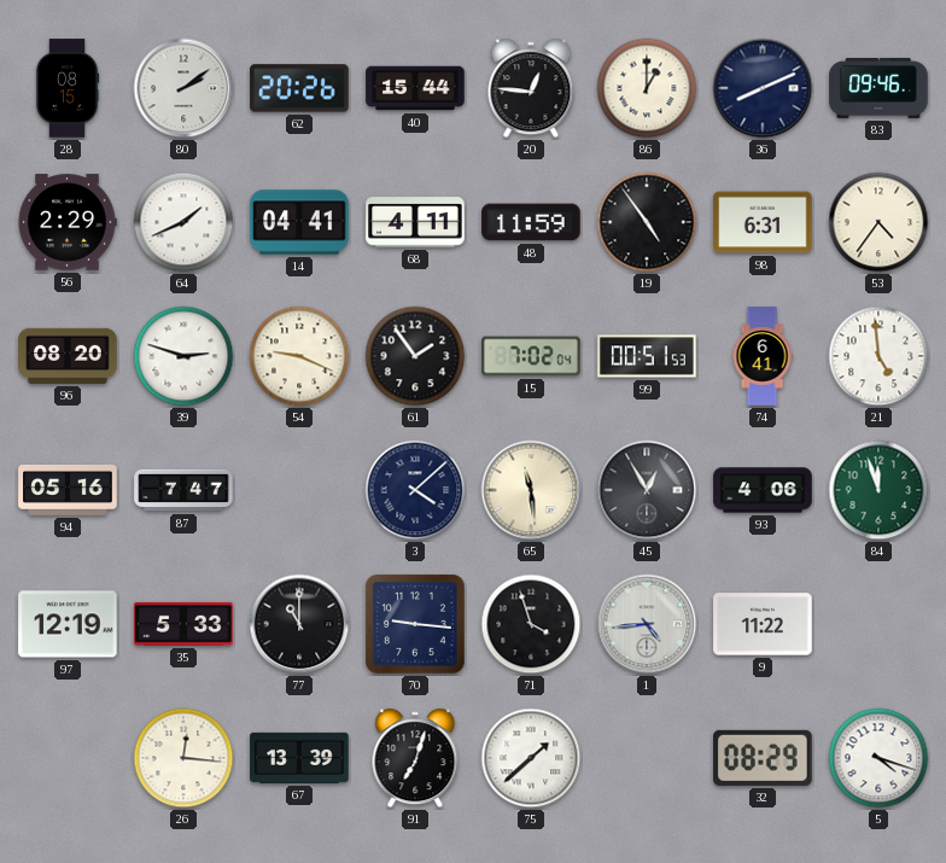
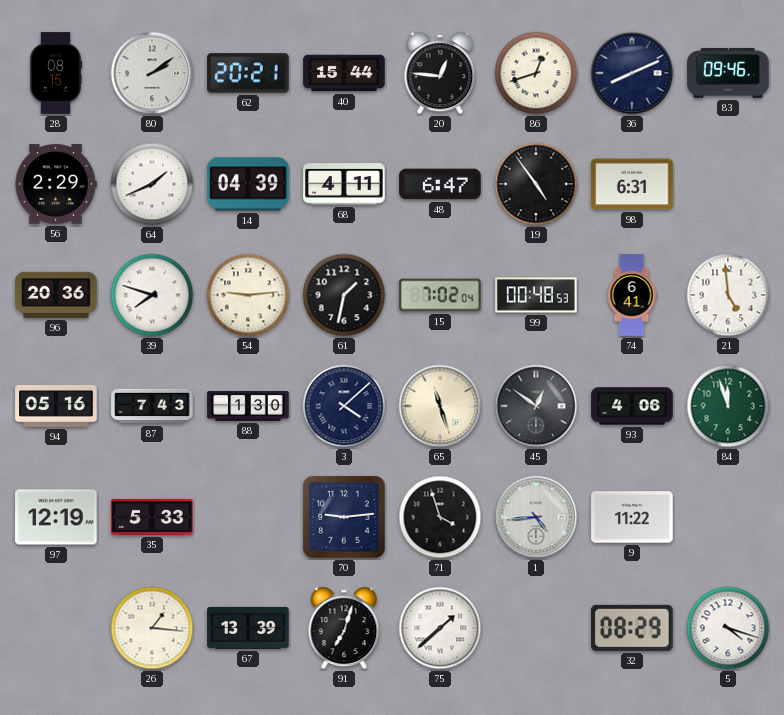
62: 20:26 -> 20:21
86: 1:00 -> 12:42
14: 04:41 -> 04:39
48: 11:59 -> 6:47
53: 4:36 -> none
96: 08:20 -> 20:36
39: 2:48 -> 7:48
54: 9:19 -> 9:14
61: 1:54 -> 1:32
99: 00:51 -> 00:48
87: 7:47 -> 7:43
88: none -> 1:30
65: 11:29 -> 11:27
45: 12:55 -> 12:51
77: 11:00 -> none
70: 9:16 -> 9:14
26: 12:16 -> 1:16
